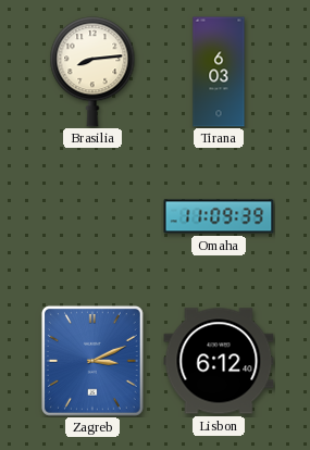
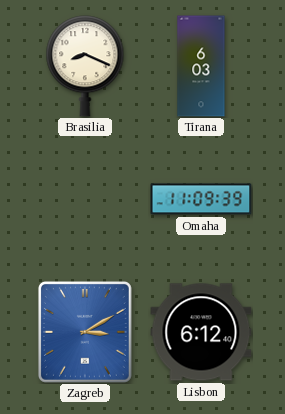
Brasilia: 8:14 -> 8:19
Zagreb: 3:11 -> 3:10
